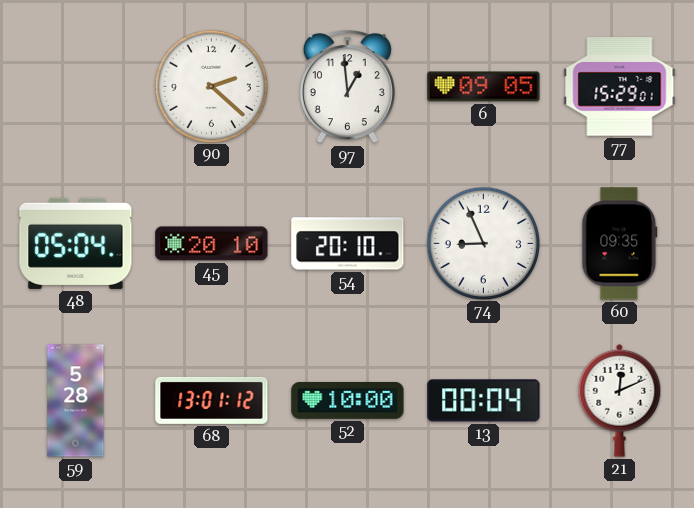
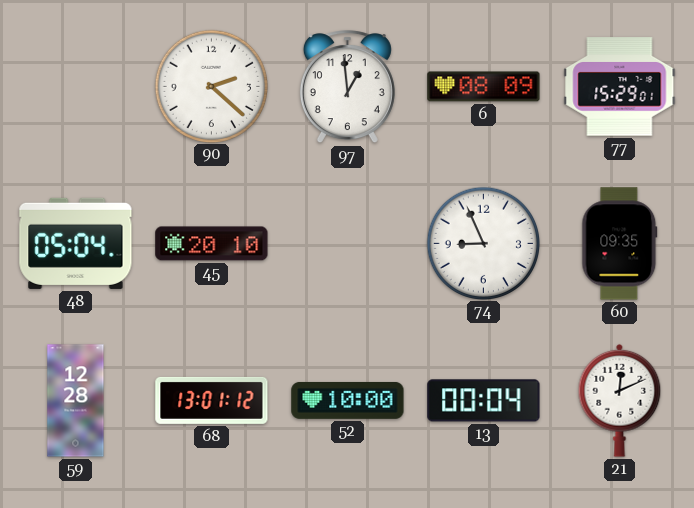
6: 09:05 -> 08:09
54: 20:10 -> none
59: 5:28 -> 12:28
